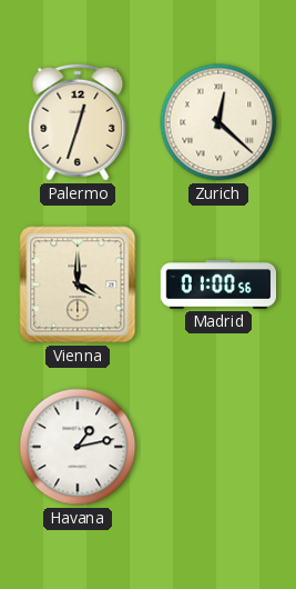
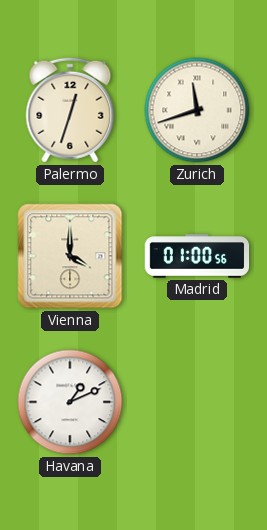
Zurich: 12:22 -> 11:42
Havana: 1:13 -> 1:11
